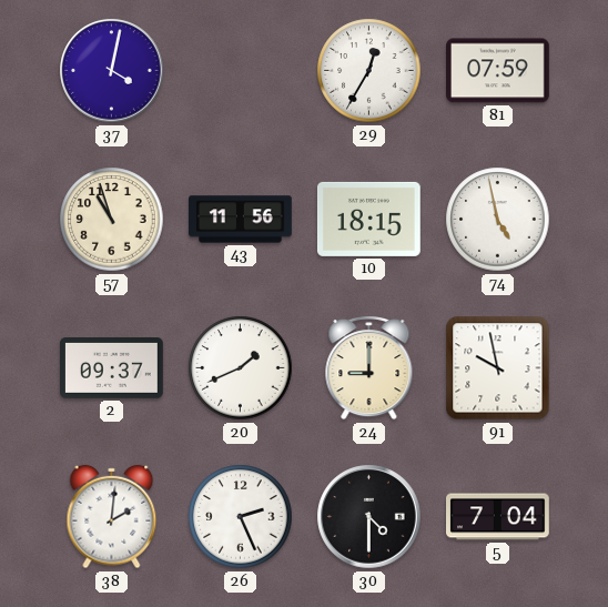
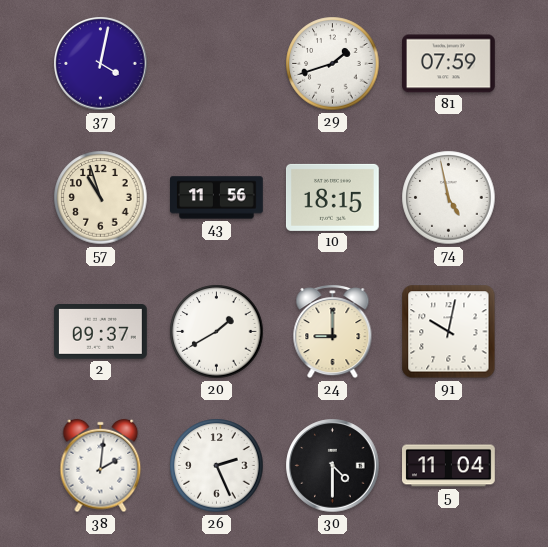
29: 12:35 -> 1:42
20: 1:41 -> 1:40
91: 9:58 -> 10:02
5: 7:04 -> 11:04
